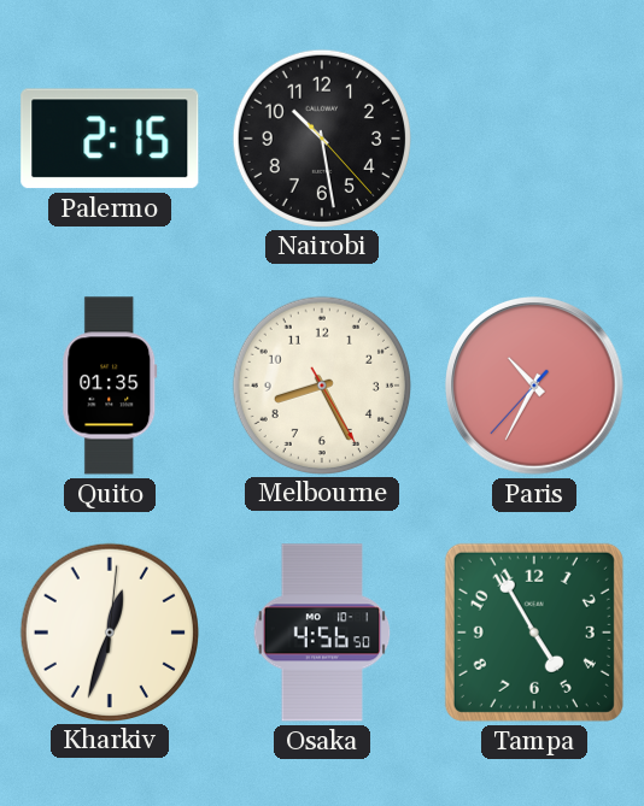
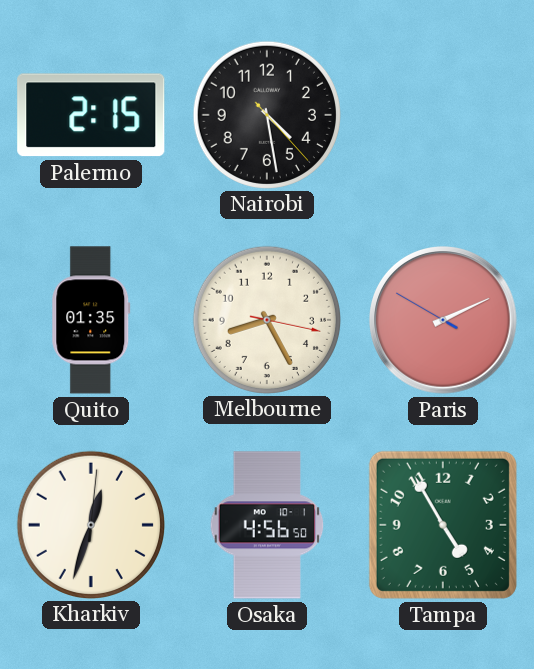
Nairobi: 10:28 -> 4:28
Melbourne: 8:25:25 -> 8:25:17
Paris: 10:34 -> 2:10
